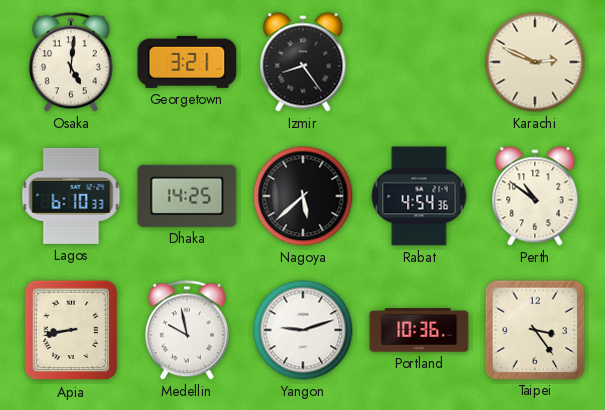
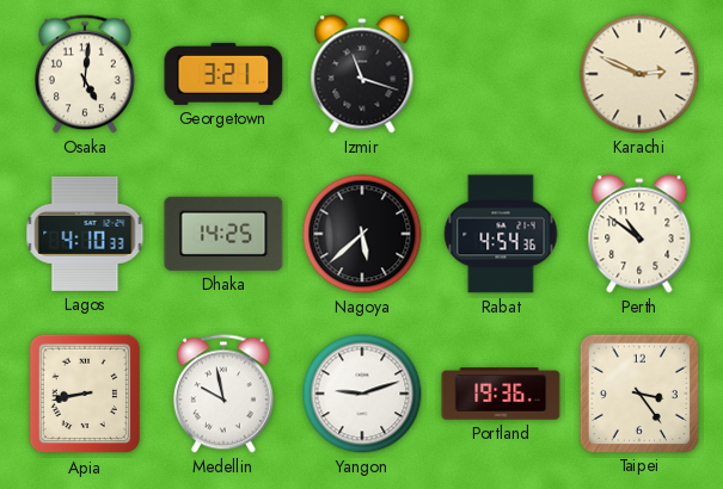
Izmir: 8:24 -> 11:18
Lagos: 6:10 -> 4:10
Portland: 10:36 -> 19:36
